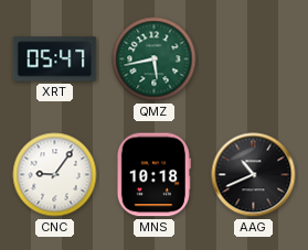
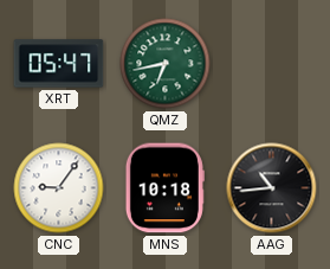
QMZ: 5:43 -> 6:43
AAG: 10:41 -> 10:44
